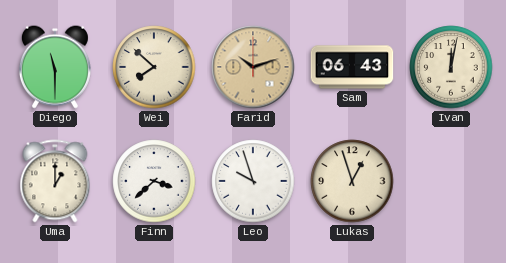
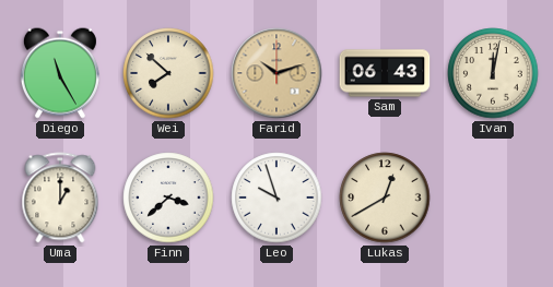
Diego: 11:30 -> 11:25
Lukas: 12:57 -> 12:40
